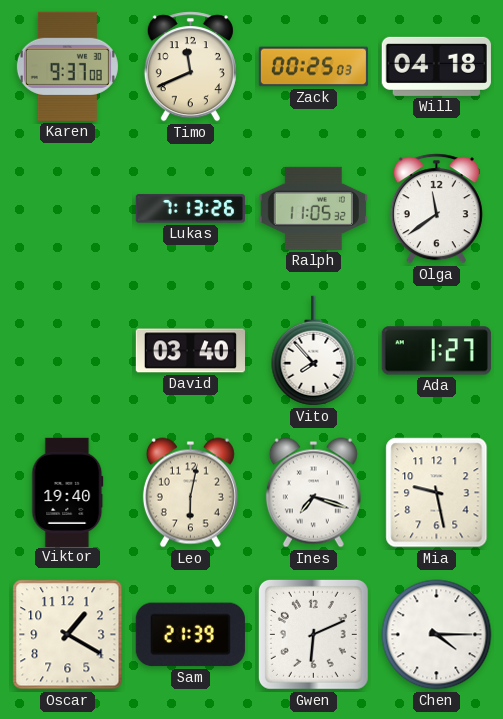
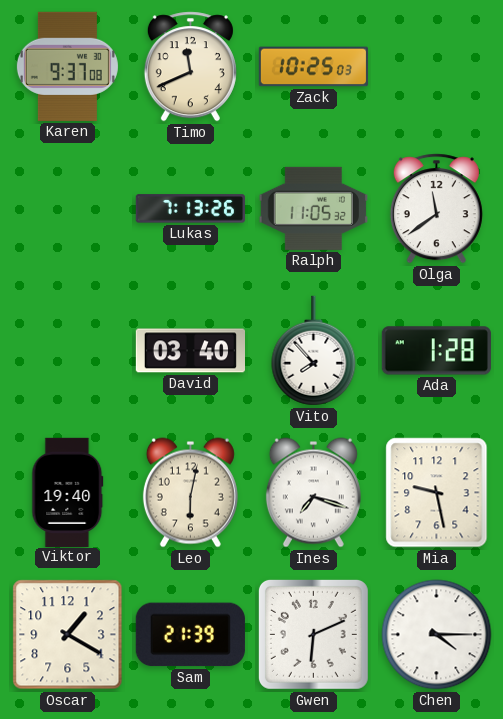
Zack: 00:25 -> 10:25
Will: 04:18 -> none
Ada: 1:27 -> 1:28
